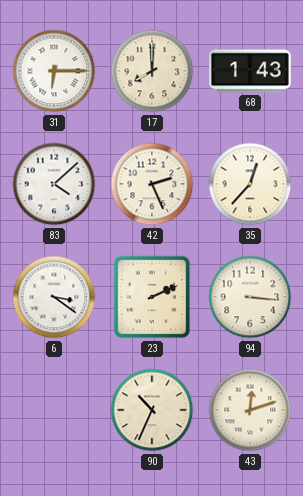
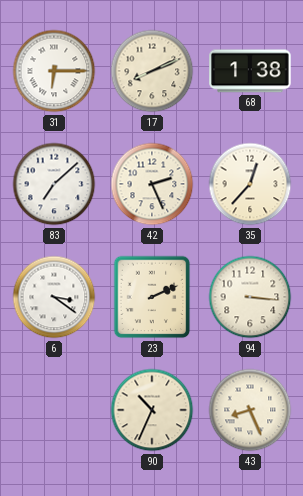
17: 8:00 -> 8:11
68: 1:43 -> 1:38
83: 4:08 -> 7:08
43: 12:12 -> 8:26
